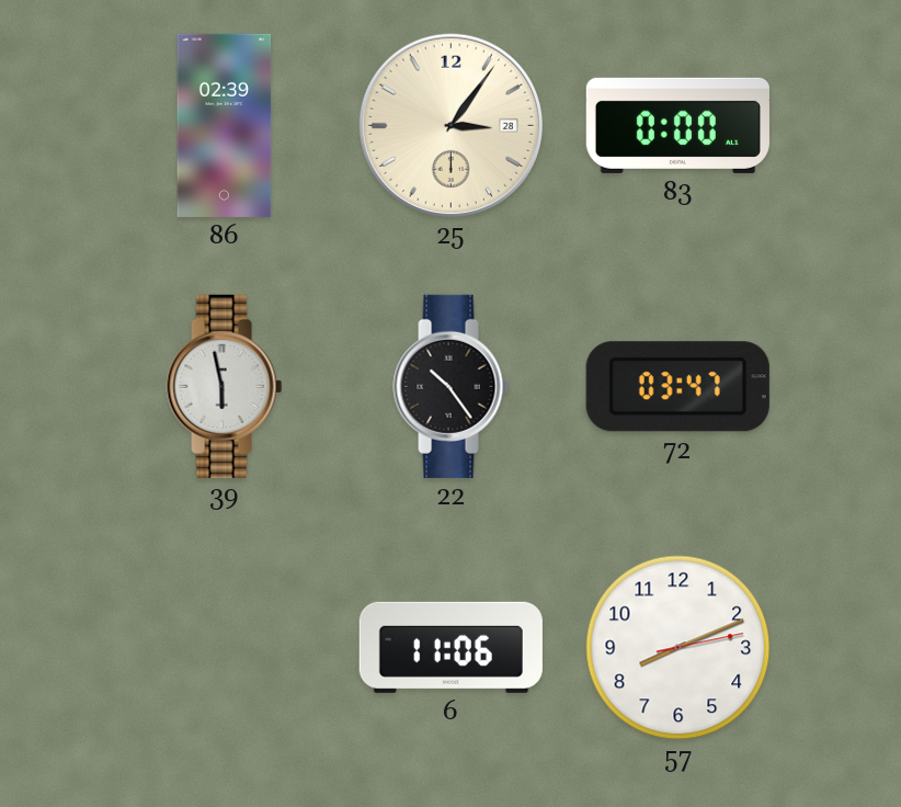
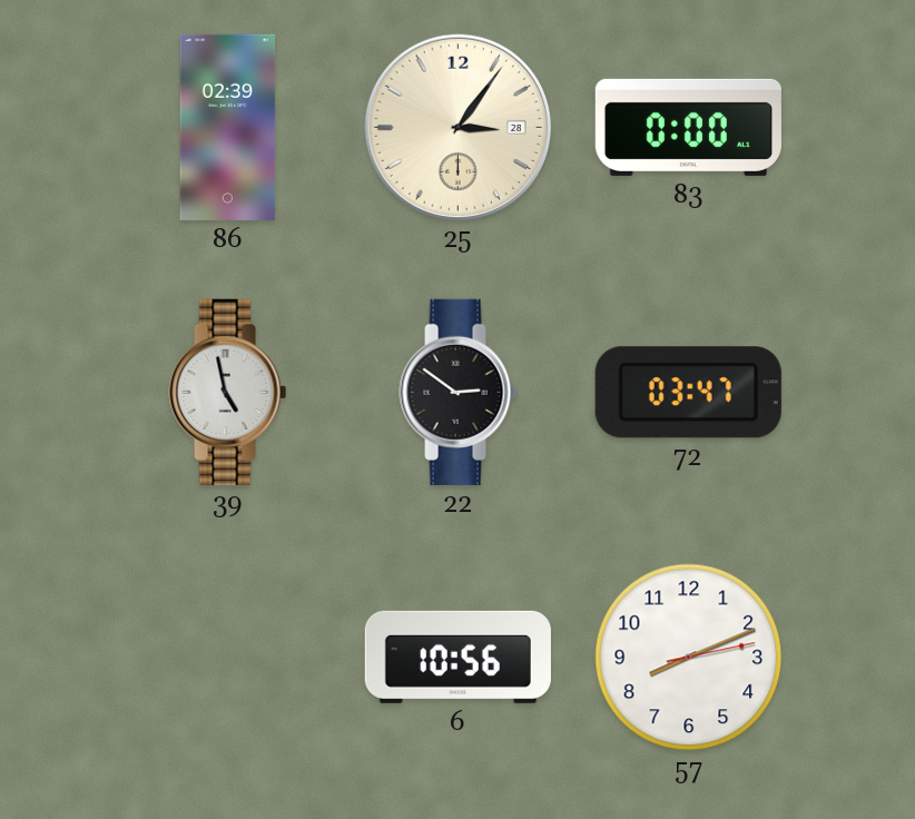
39: 5:58 -> 4:58
22: 10:24 -> 2:51
6: 11:06 -> 10:56
